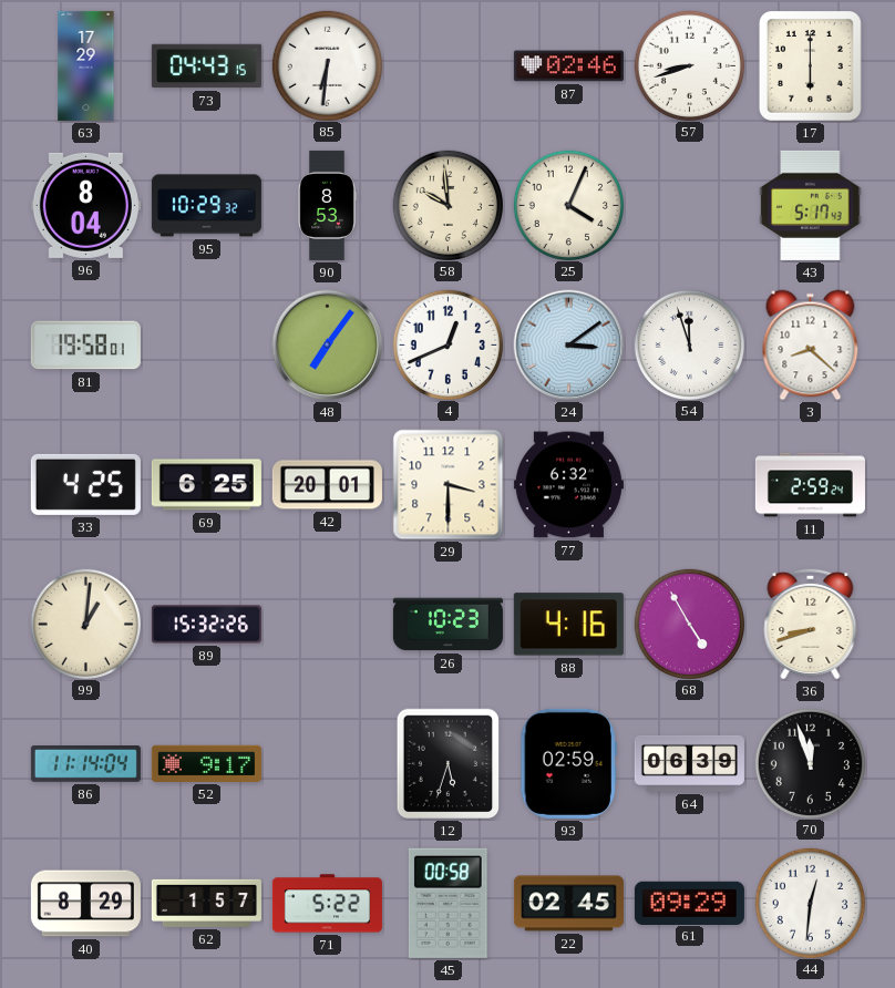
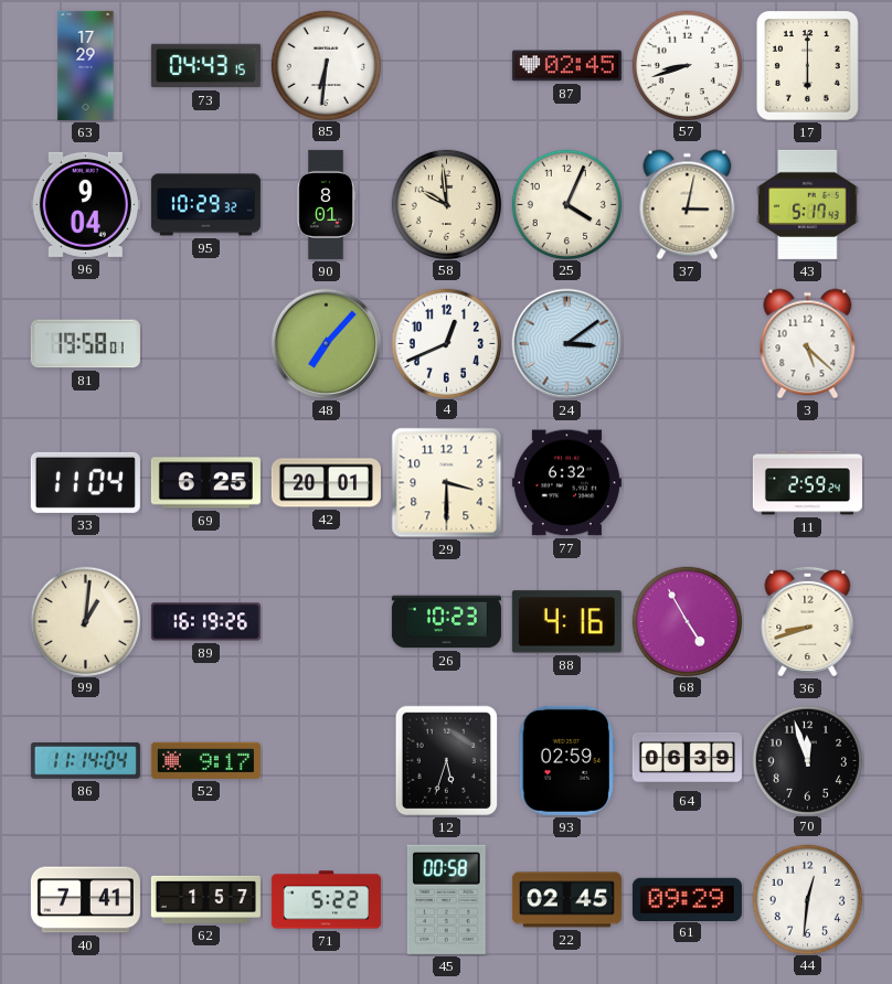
87: 02:46 -> 02:45
96: 8:04 -> 9:04
90: 8:53 -> 8:01
37: none -> 3:02
48: 7:06 -> 7:07
54: 11:57 -> none
3: 8:22 -> 5:22
33: 4:25 -> 11:04
89: 15:32 -> 16:19
40: 8:29 -> 7:41
